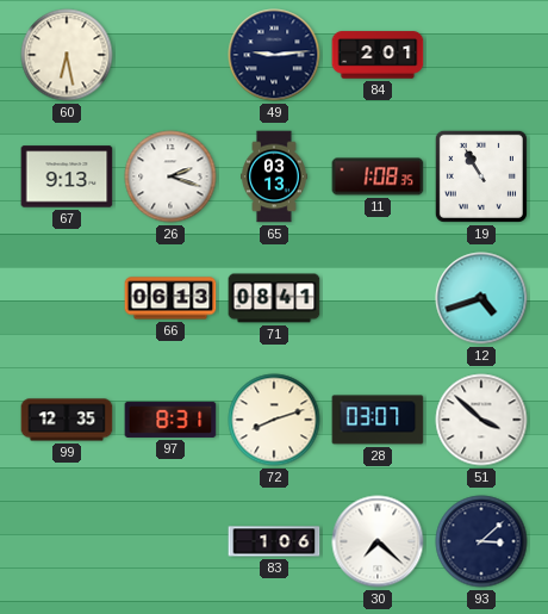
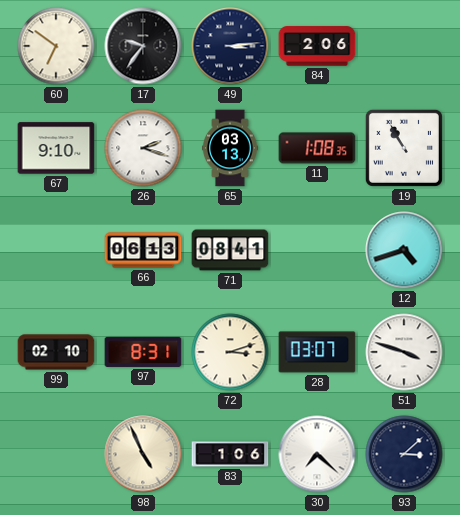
60: 6:28 -> 6:51
17: none -> 9:36
49: 9:14 -> 3:14
84: 2:01 -> 2:06
67: 9:13 -> 9:10
99: 12:35 -> 02:10
72: 8:12 -> 3:12
51: 3:52 -> 3:48
98: none -> 4:56
